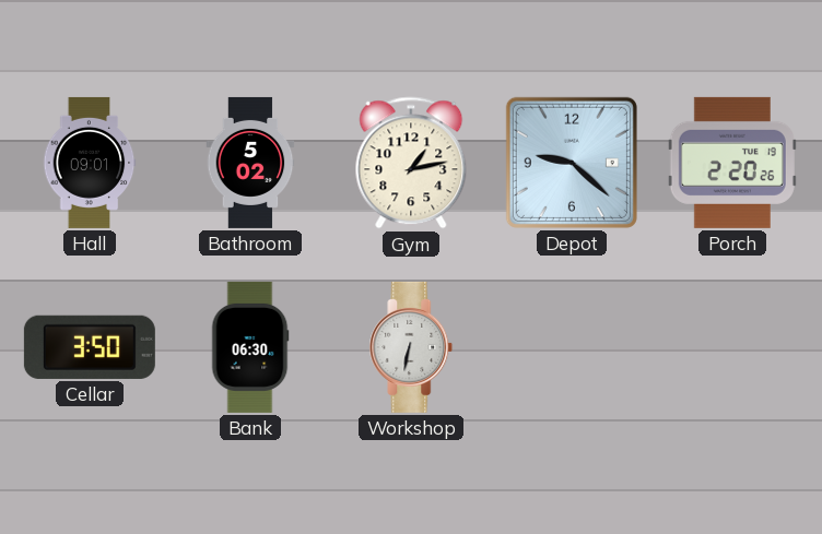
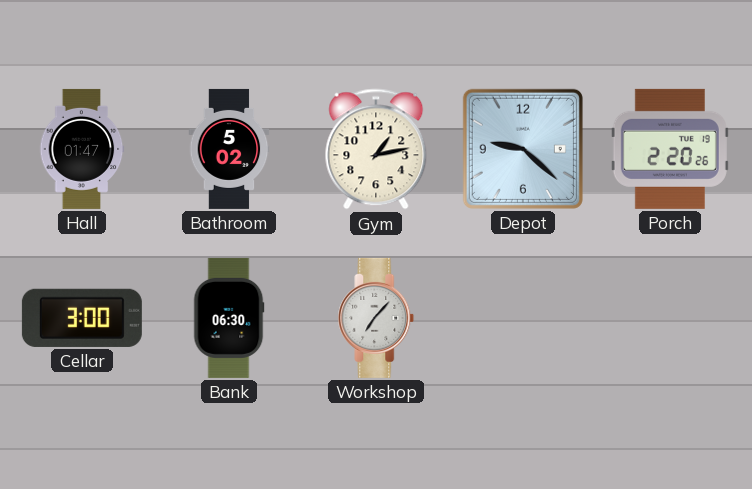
Hall: 09:01 -> 01:47
Cellar: 3:50 -> 3:00
Workshop: 6:32 -> 7:07
